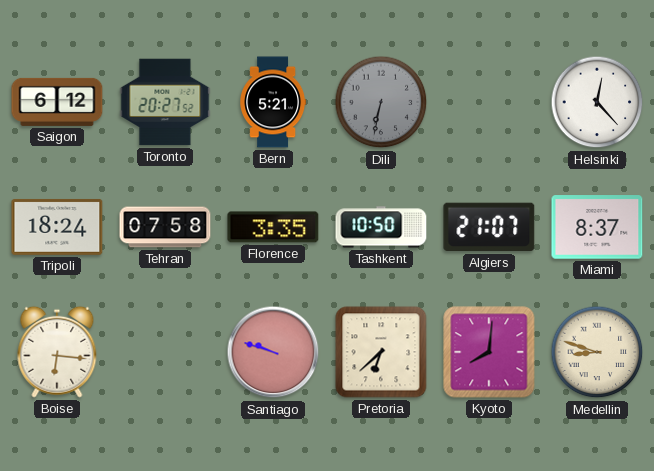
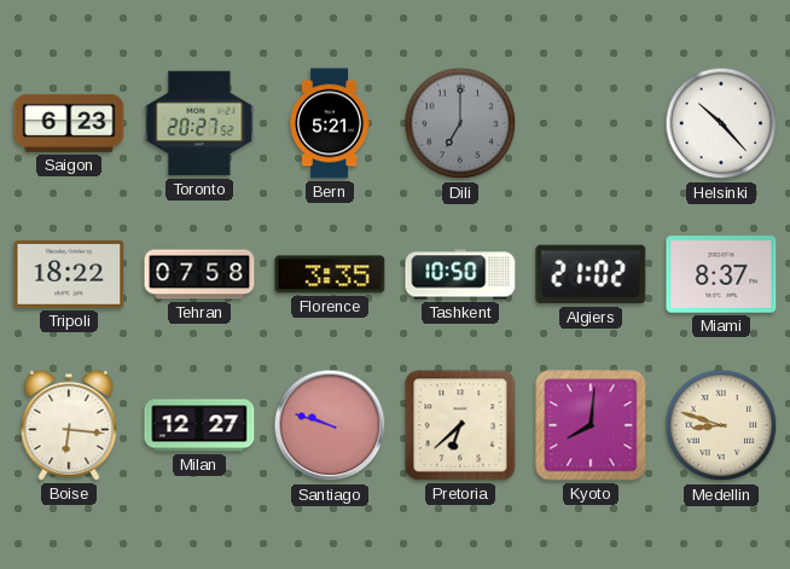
Saigon: 6:12 -> 6:23
Dili: 6:32 -> 7:00
Helsinki: 12:23 -> 10:23
Tripoli: 18:24 -> 18:22
Algiers: 21:07 -> 21:02
Milan: none -> 12:27
